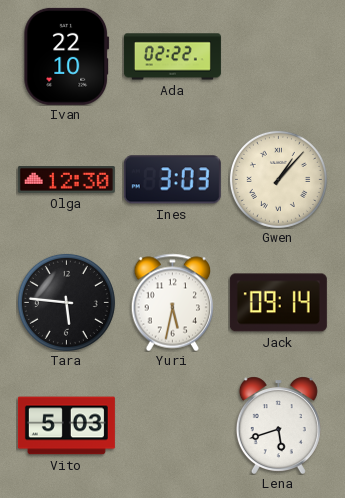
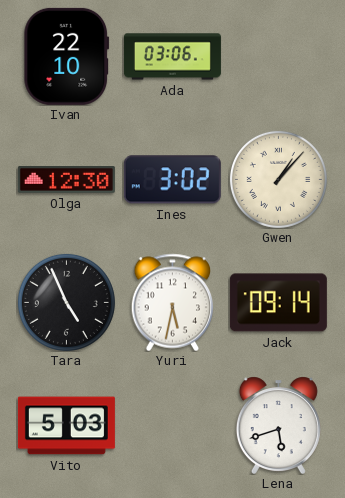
Ada: 02:22 -> 03:06
Ines: 3:03 -> 3:02
Tara: 5:46 -> 4:56
